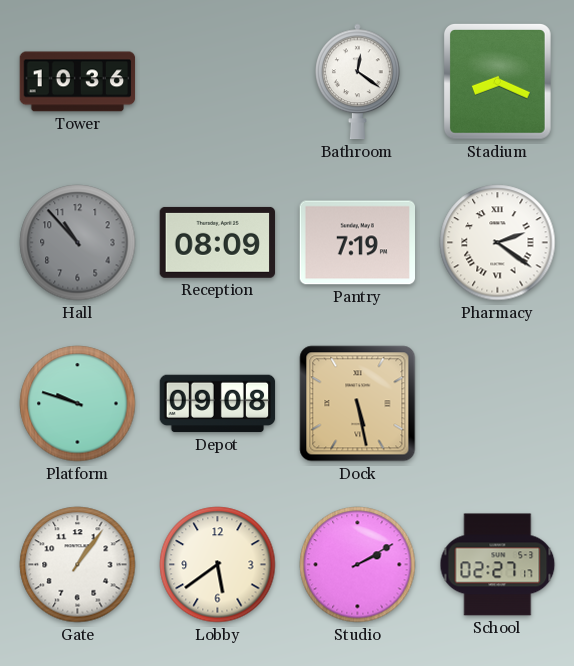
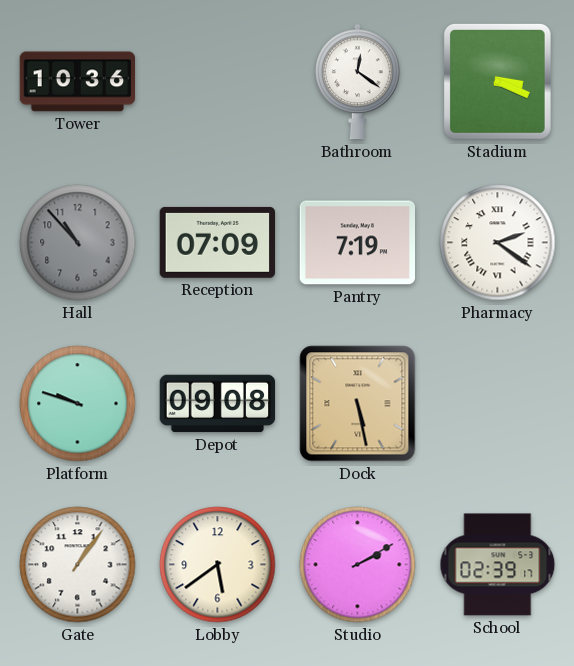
Stadium: 8:19 -> 3:19
Reception: 08:09 -> 07:09
School: 02:27 -> 02:39
